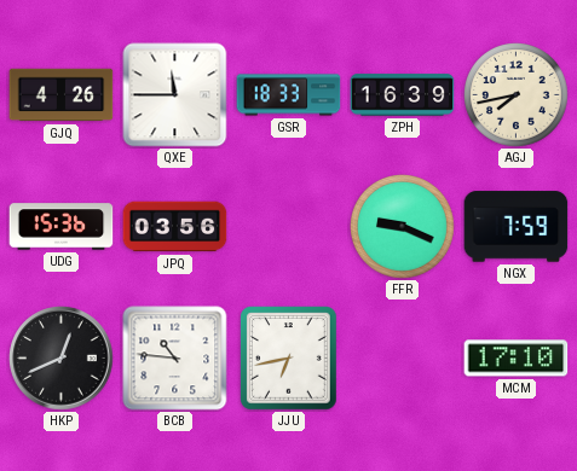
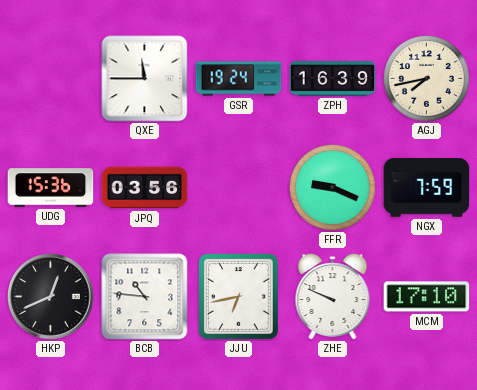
GJQ: 4:26 -> none
GSR: 18:33 -> 19:24
ZHE: none -> 9:49
